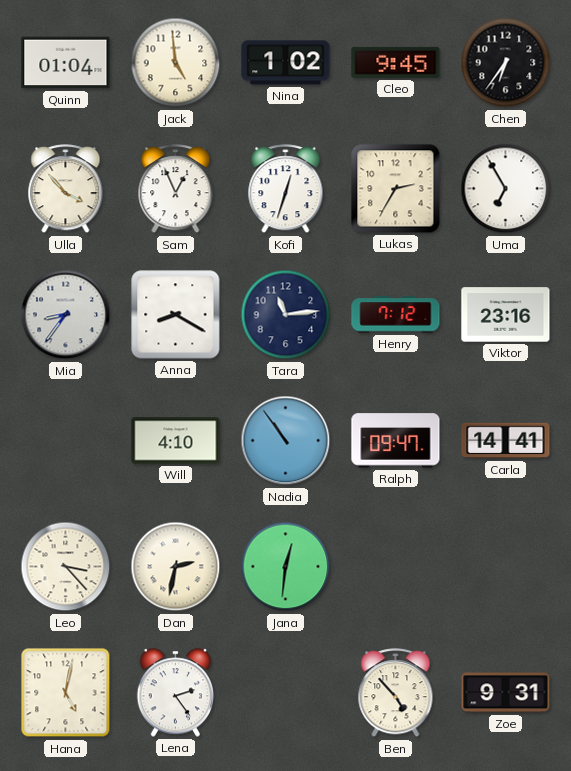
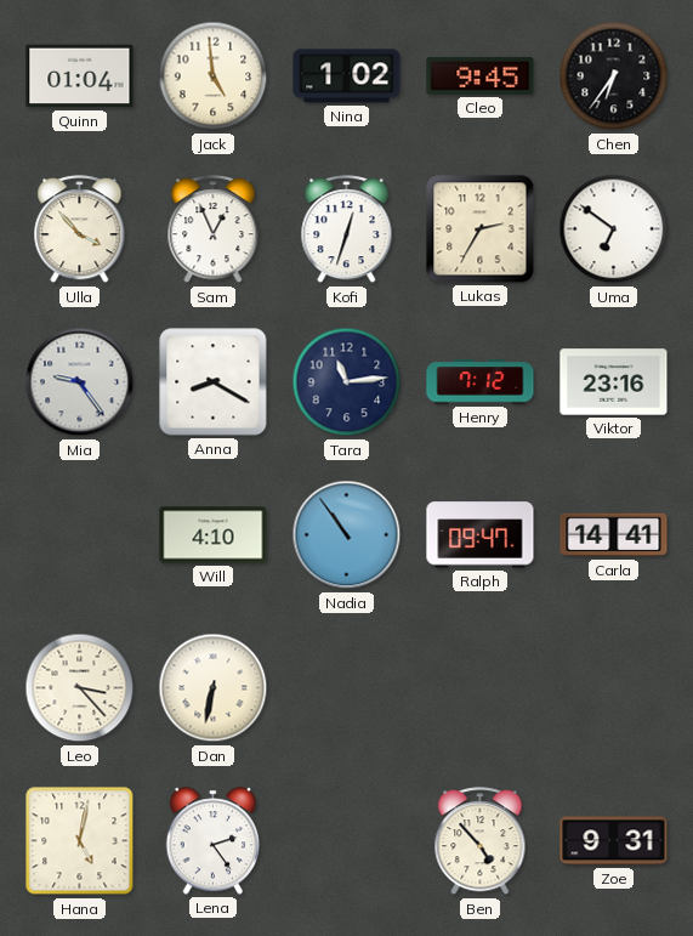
Uma: 6:55 -> 6:51
Mia: 8:36 -> 9:24
Dan: 2:32 -> 6:32
Jana: 12:31 -> none
